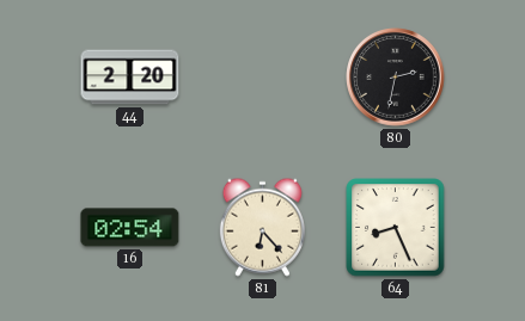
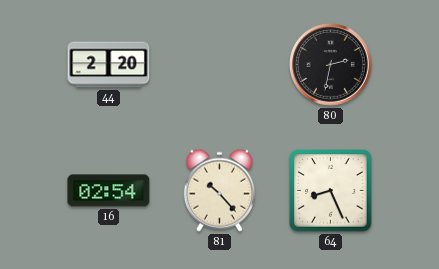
81: 6:23 -> 10:23
